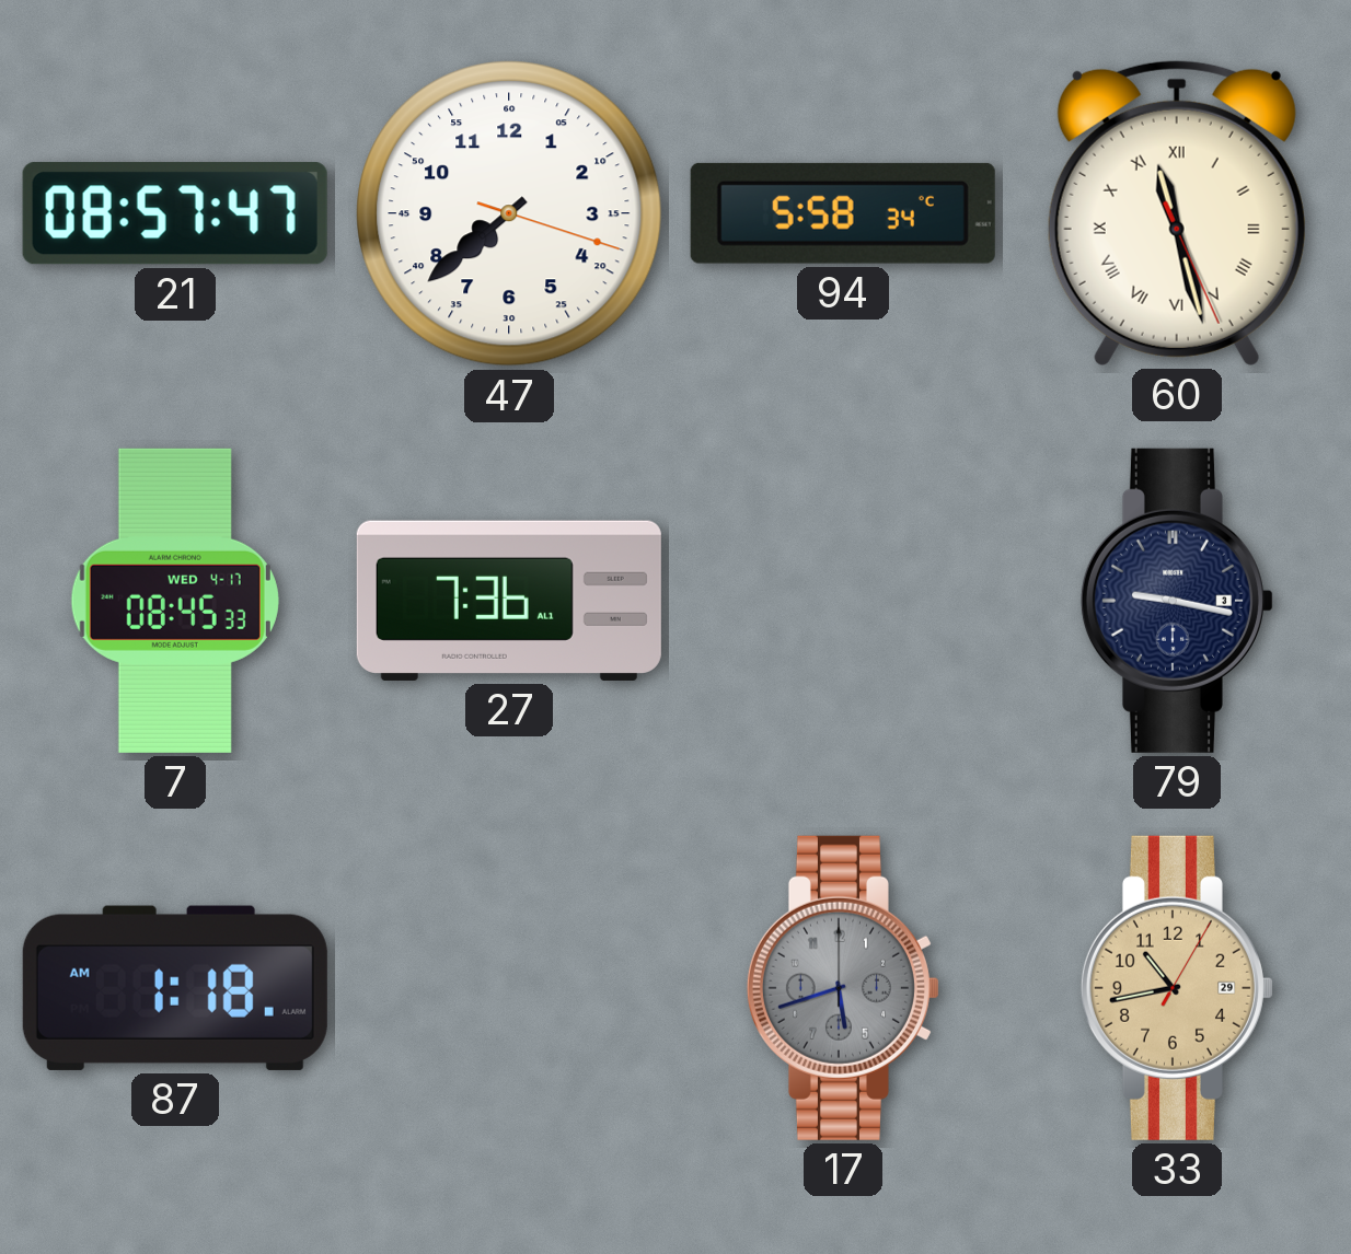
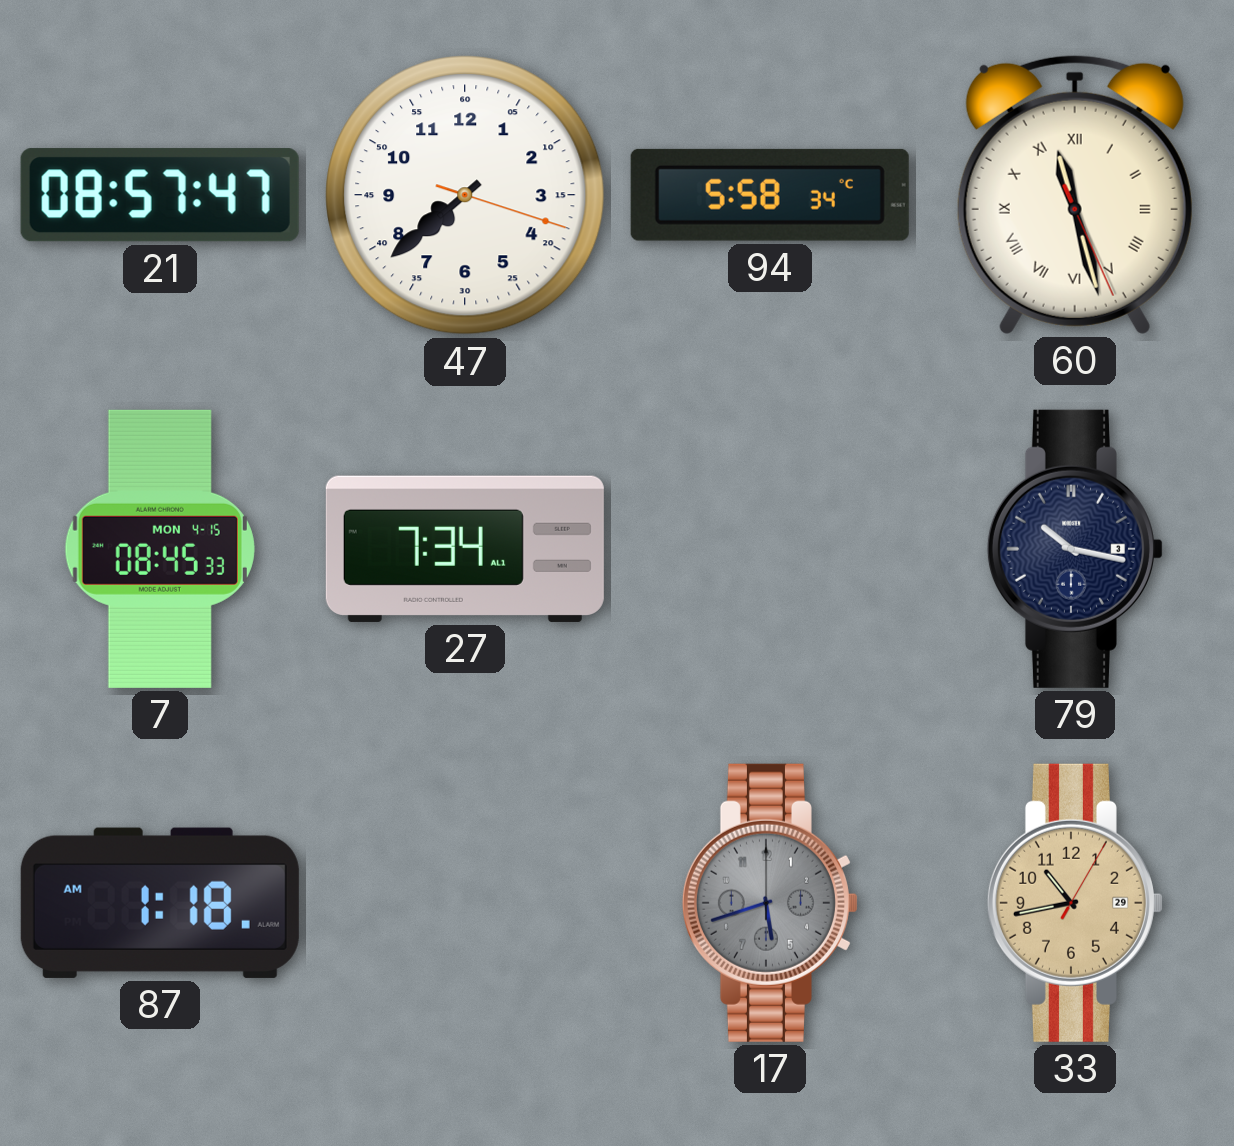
7 date: WED 4-17 -> MON 4-15
27: 7:36 -> 7:34
79: 9:17 -> 10:17
